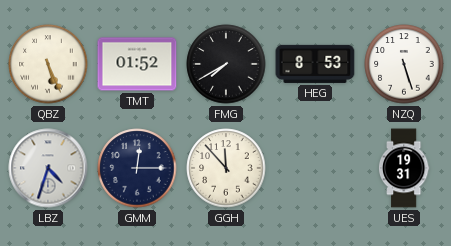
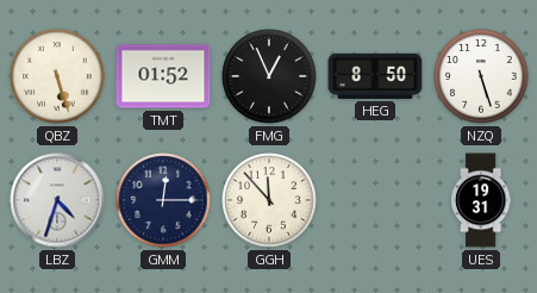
QBZ: 5:26 -> 5:27
FMG: 7:40 -> 12:56
HEG: 8:53 -> 8:50
